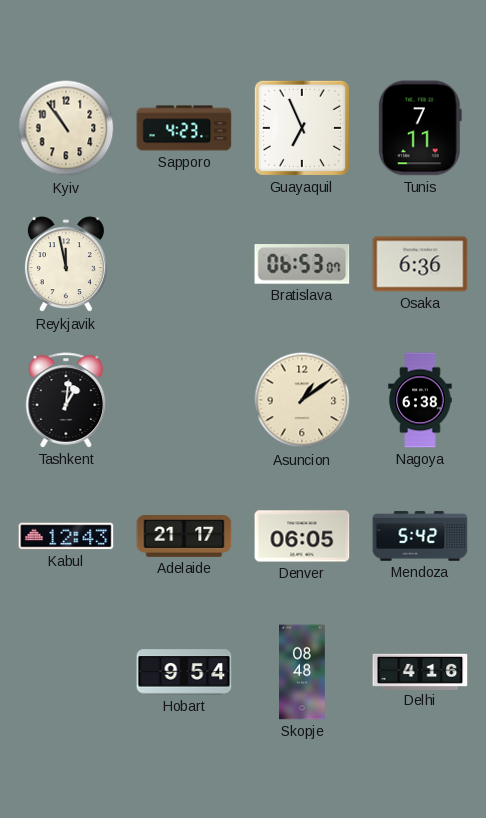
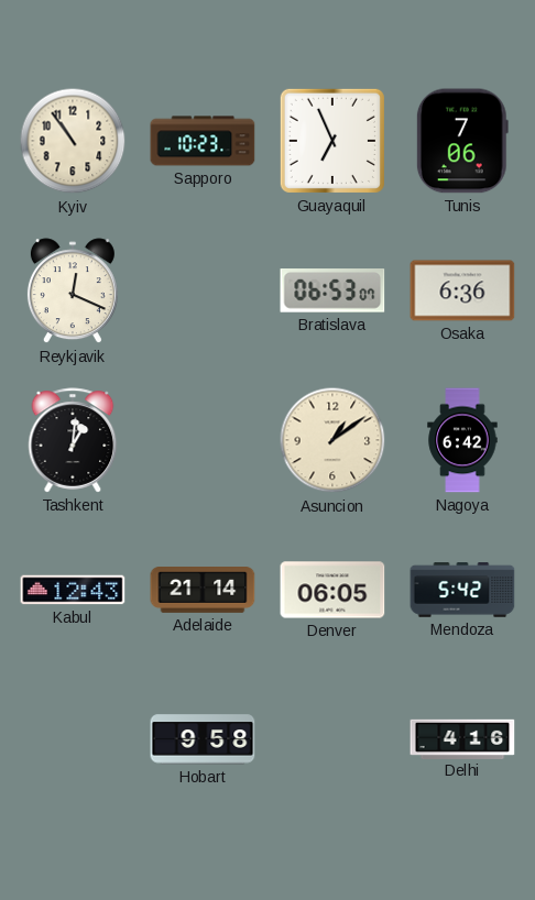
Sapporo: 4:23 -> 10:23
Tunis: 7:11 -> 7:06
Reykjavik: 11:58 -> 12:19
Nagoya: 6:38 -> 6:42
Adelaide: 21:17 -> 21:14
Hobart: 9:54 -> 9:58
Skopje: 08:48 -> none
